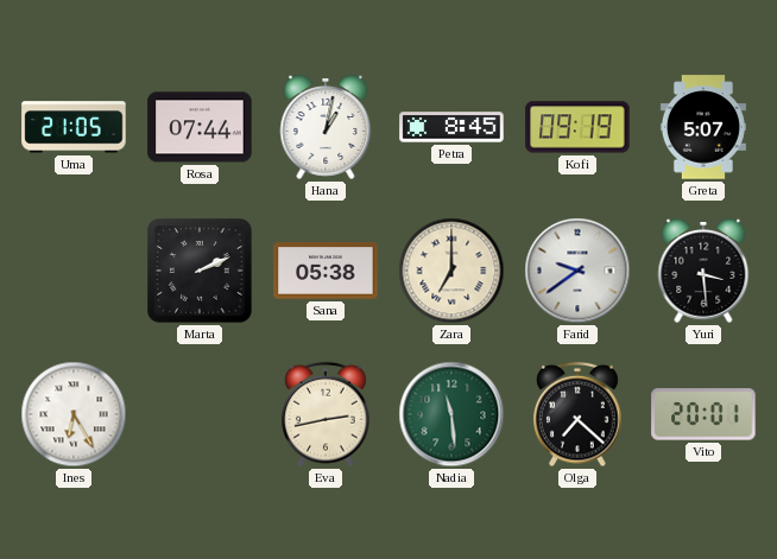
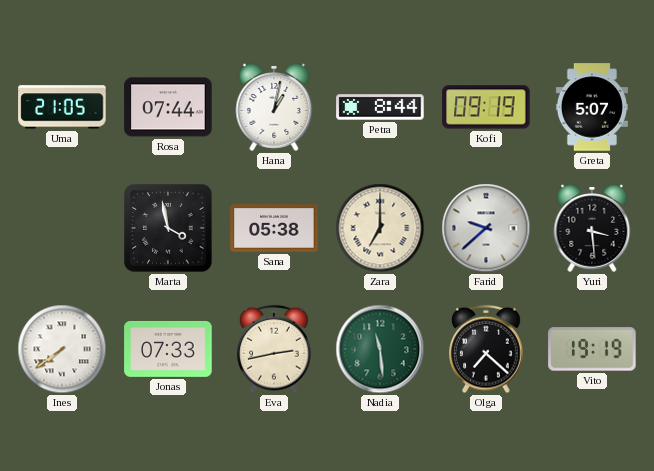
Petra: 8:45 -> 8:44
Marta: 2:11 -> 3:58
Farid: 9:39 -> 9:38
Ines: 6:25 -> 7:39
Jonas: none -> 07:33
Vito: 20:01 -> 19:19
